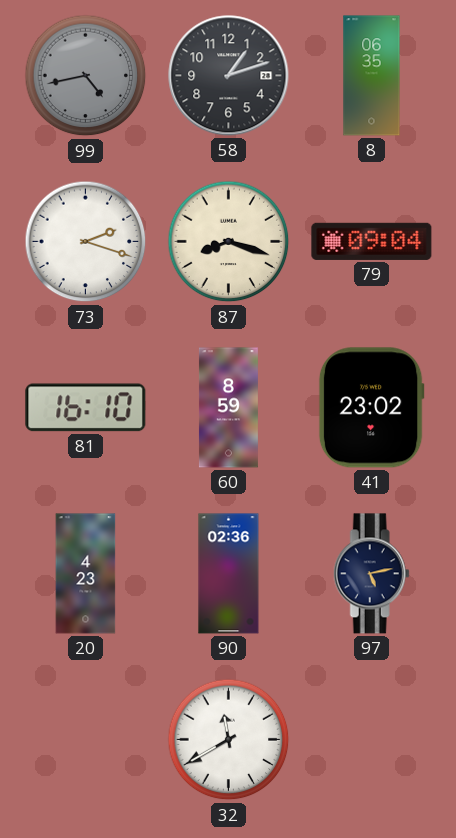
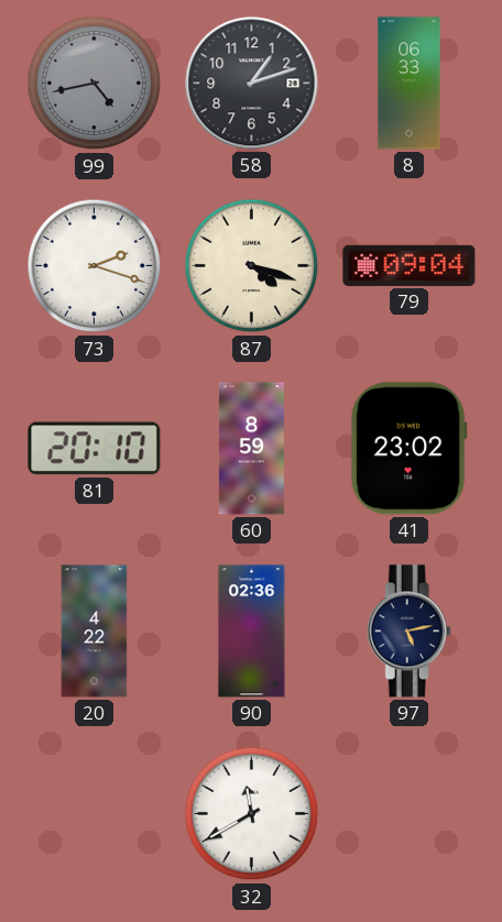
8: 06:35 -> 06:33
87: 8:18 -> 4:18
81: 16:10 -> 20:10
20: 4:23 -> 4:22
